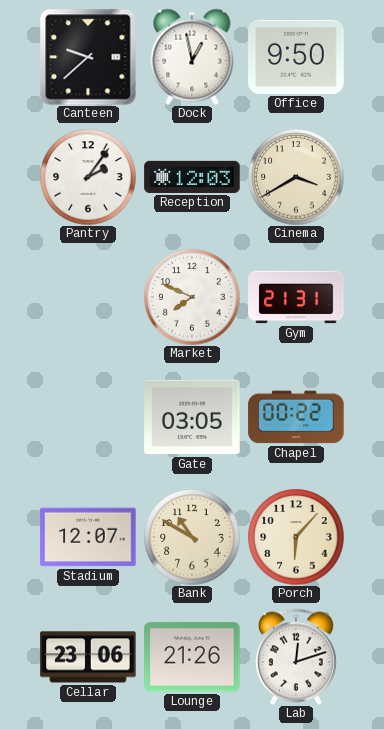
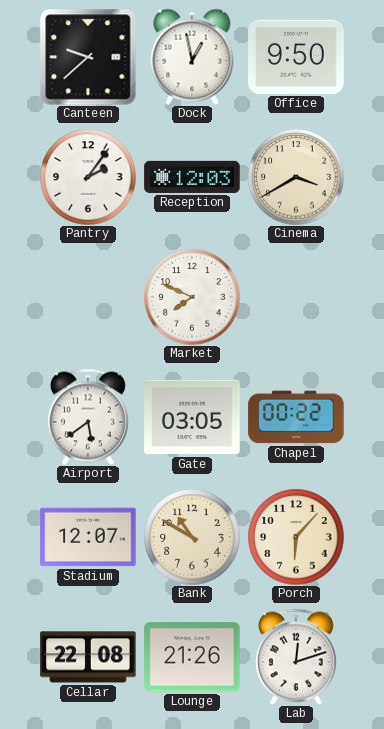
Gym: 21:31 -> none
Airport: none -> 5:39
Cellar: 23:06 -> 22:08
